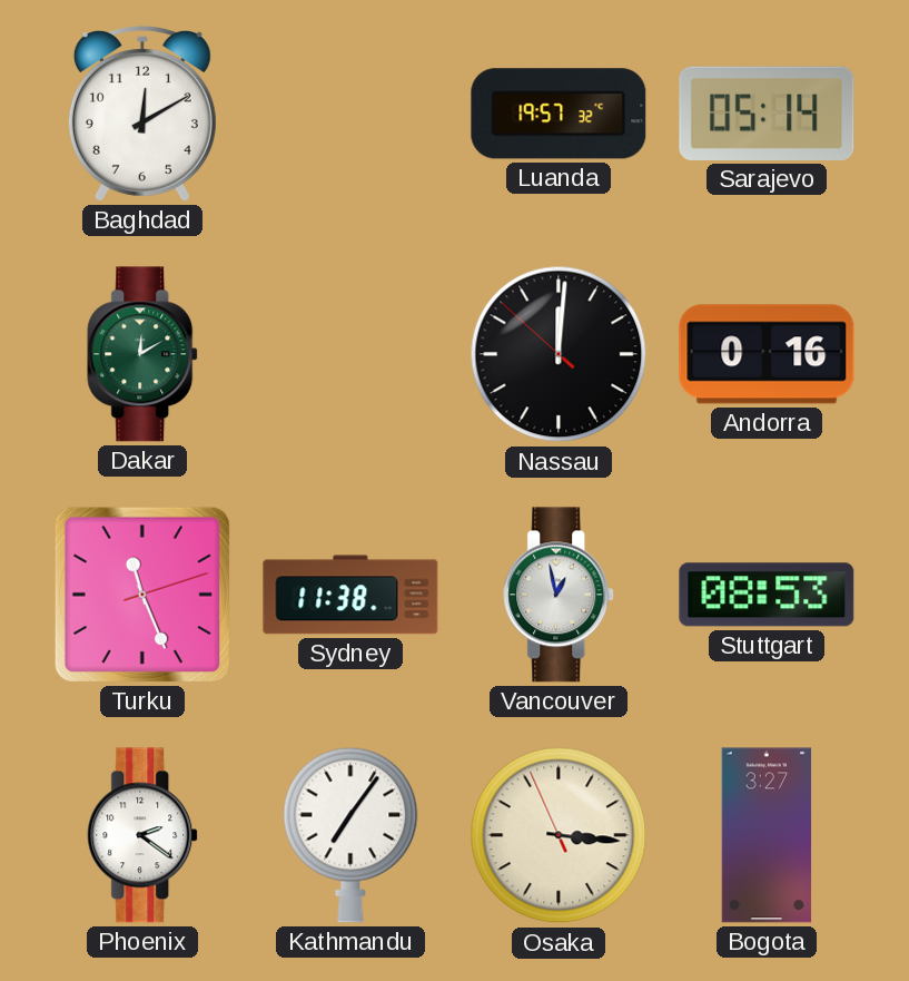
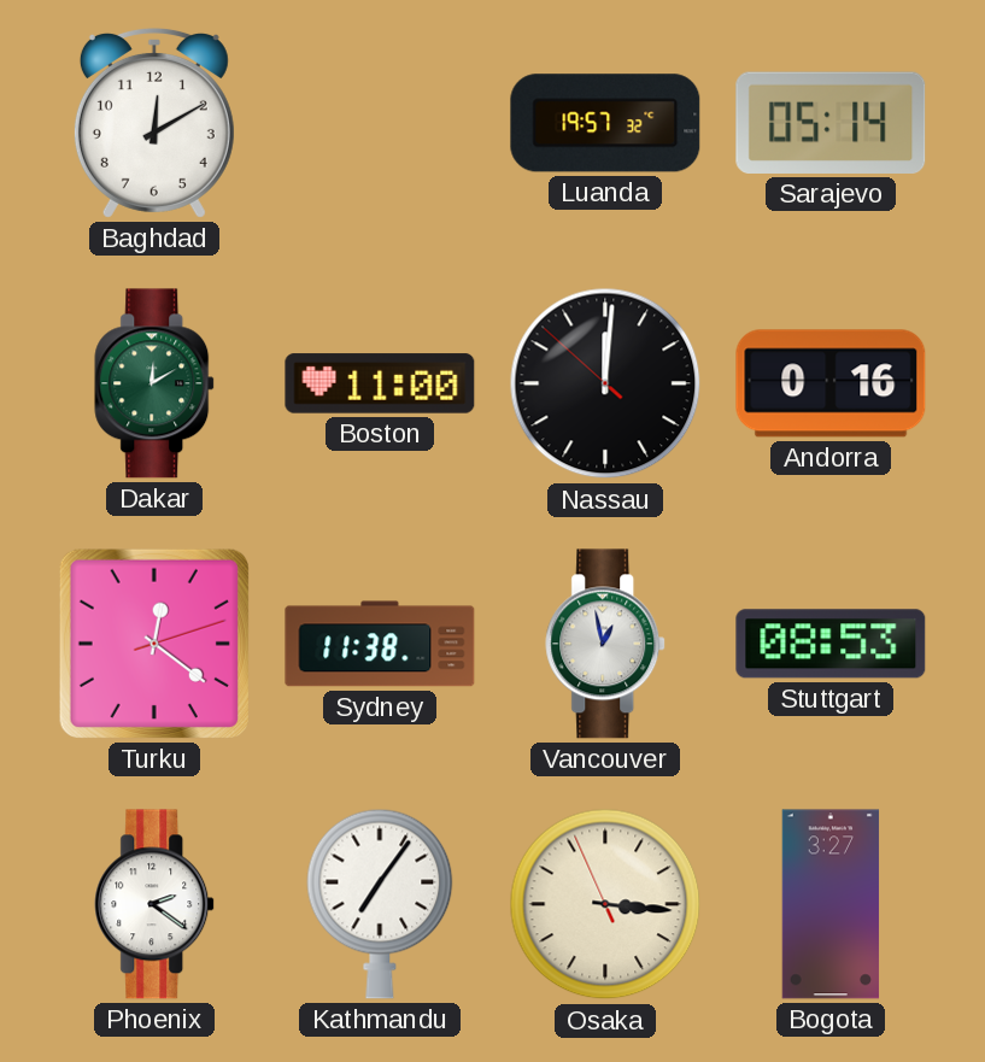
Boston: none -> 11:00
Turku: 11:26 -> 12:21
